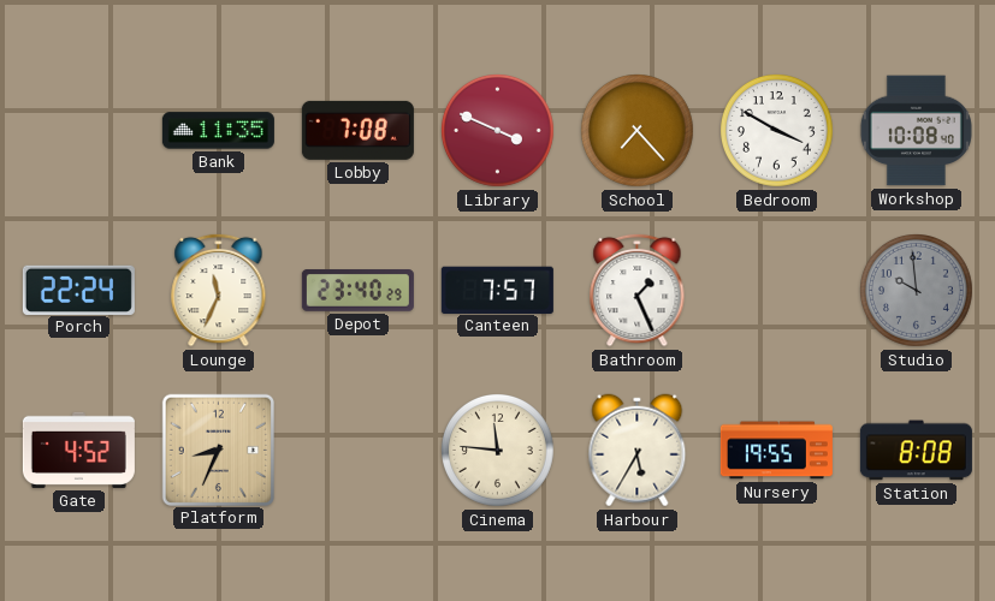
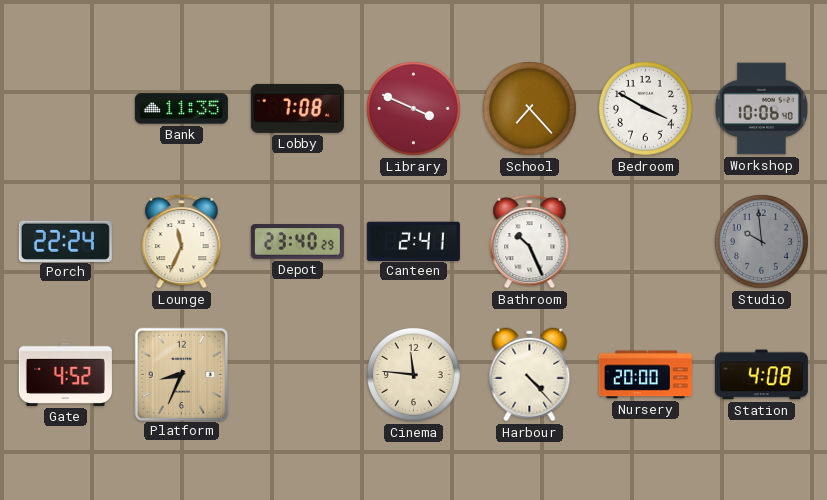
Workshop: 10:08 -> 10:06
Canteen: 7:57 -> 2:41
Bathroom: 1:26 -> 10:26
Harbour: 5:35 -> 4:23
Nursery: 19:55 -> 20:00
Station: 8:08 -> 4:08
